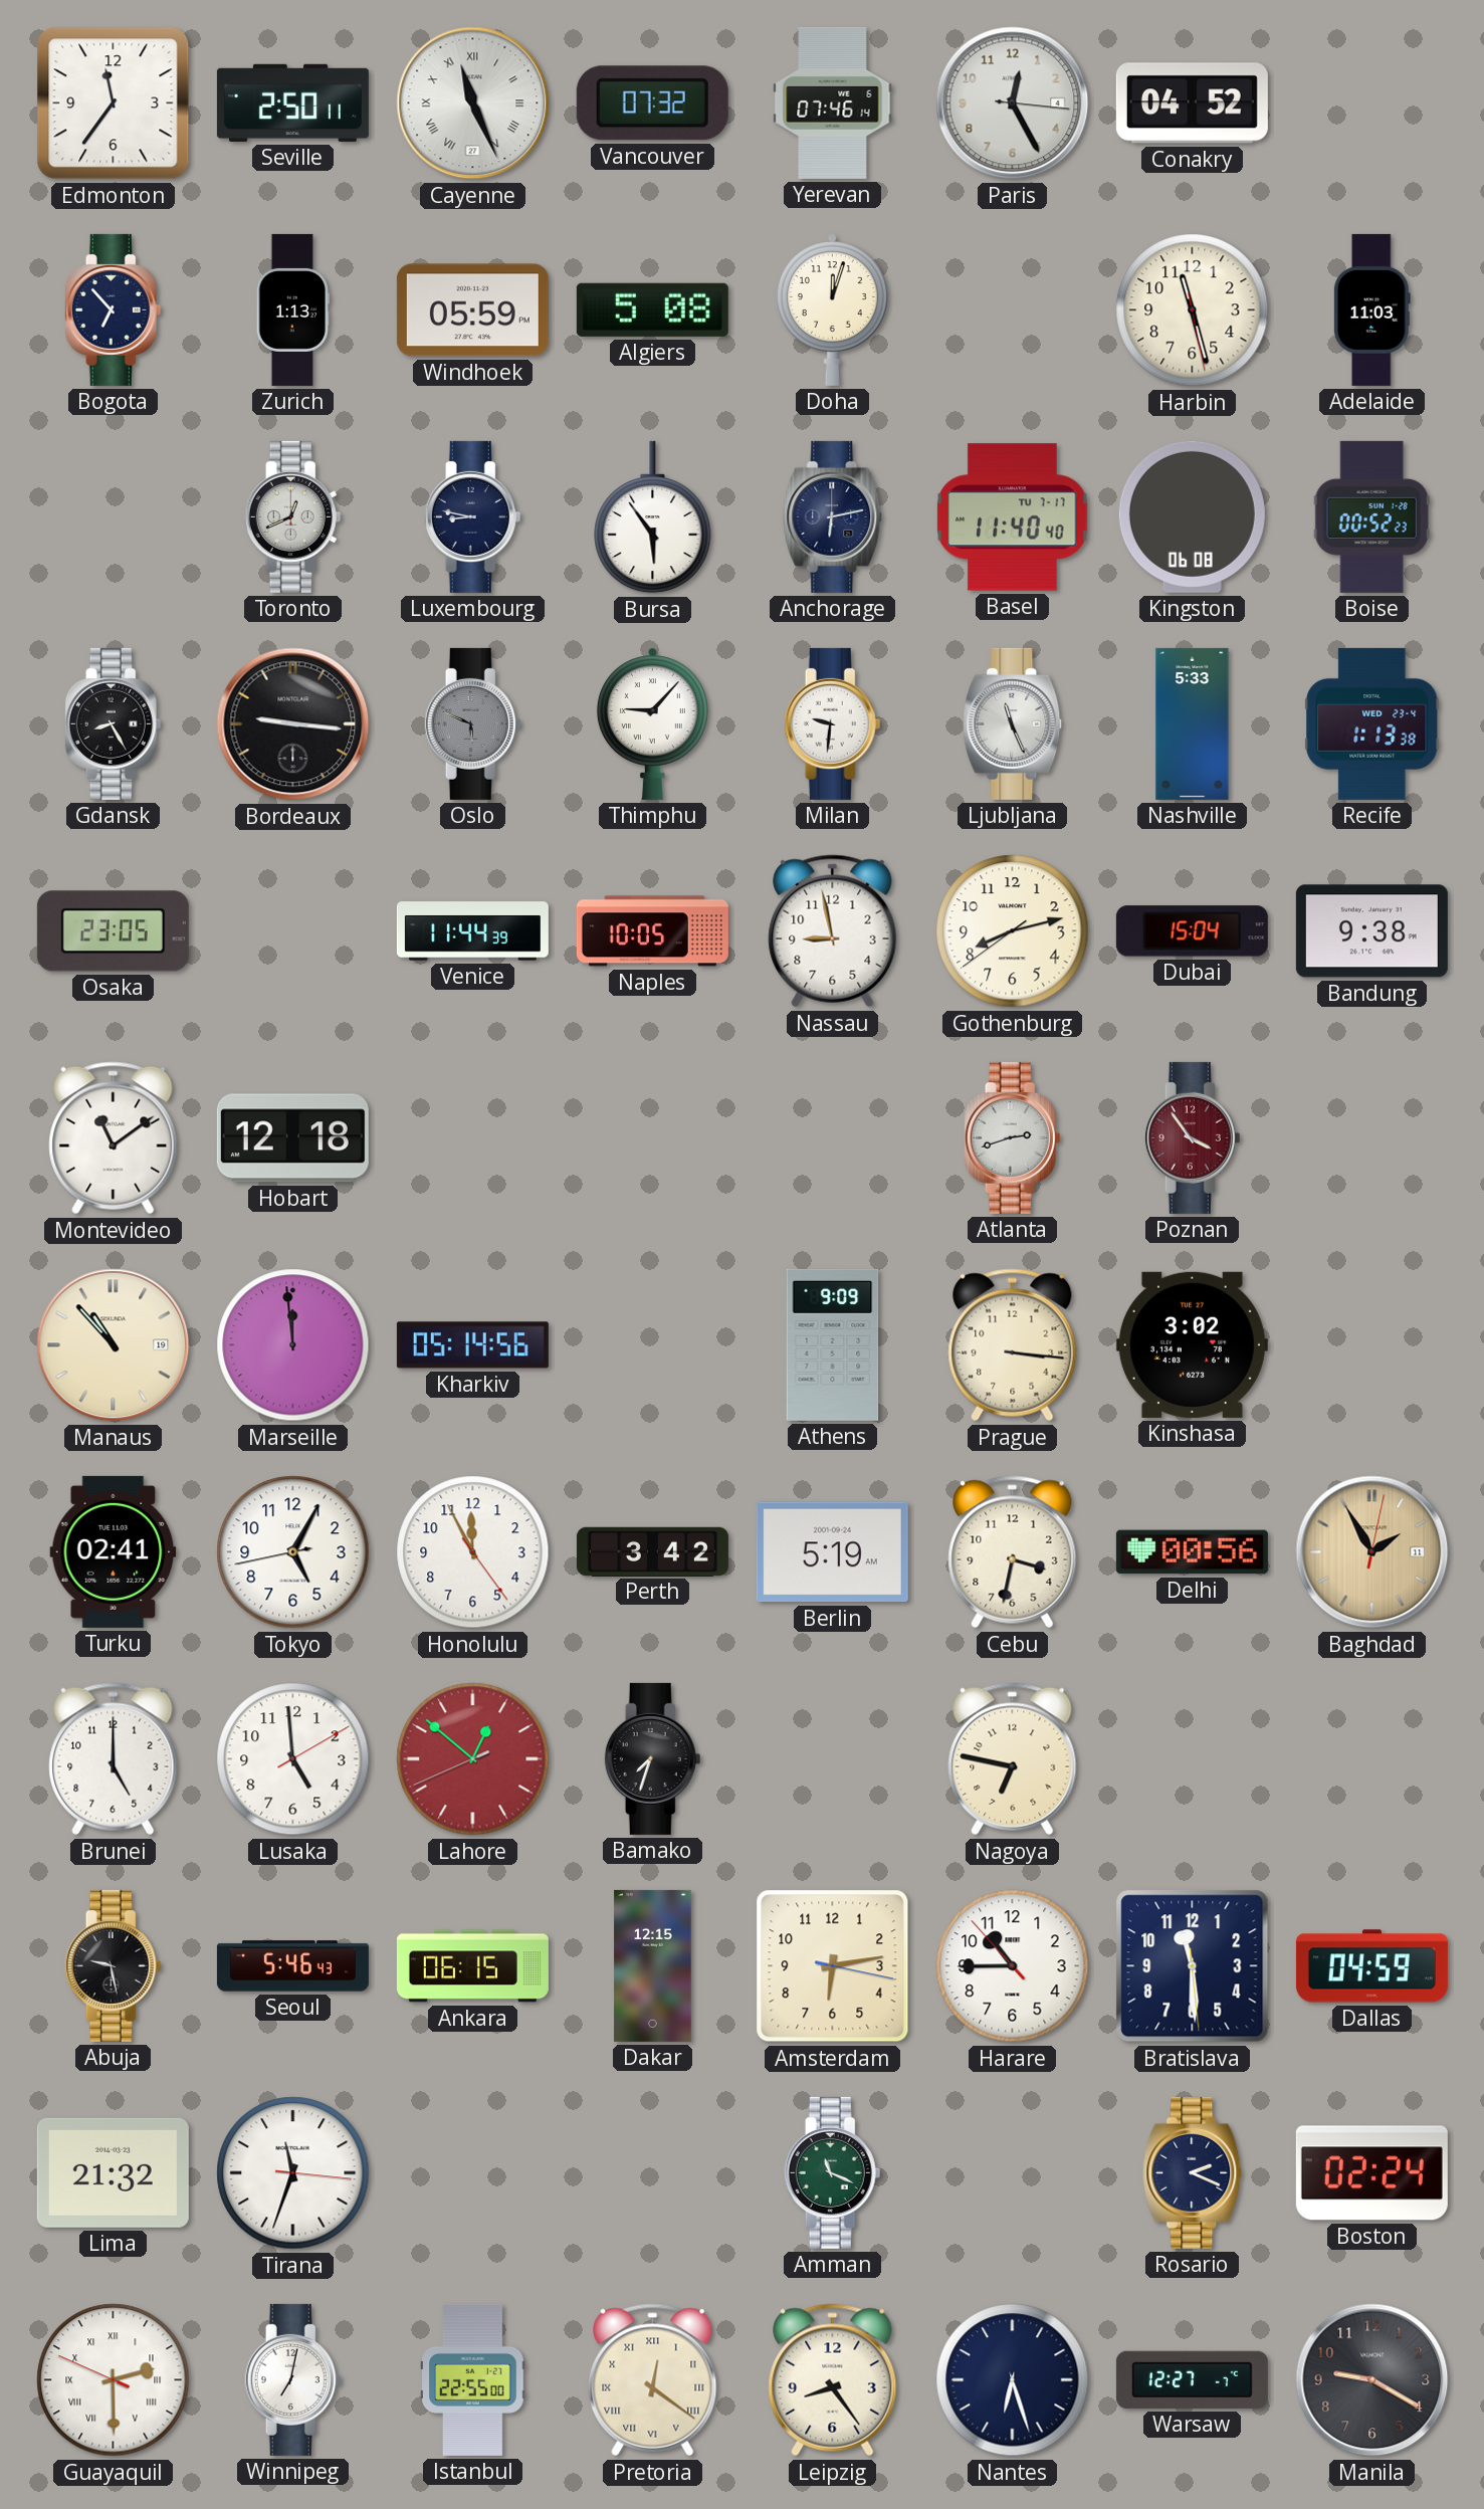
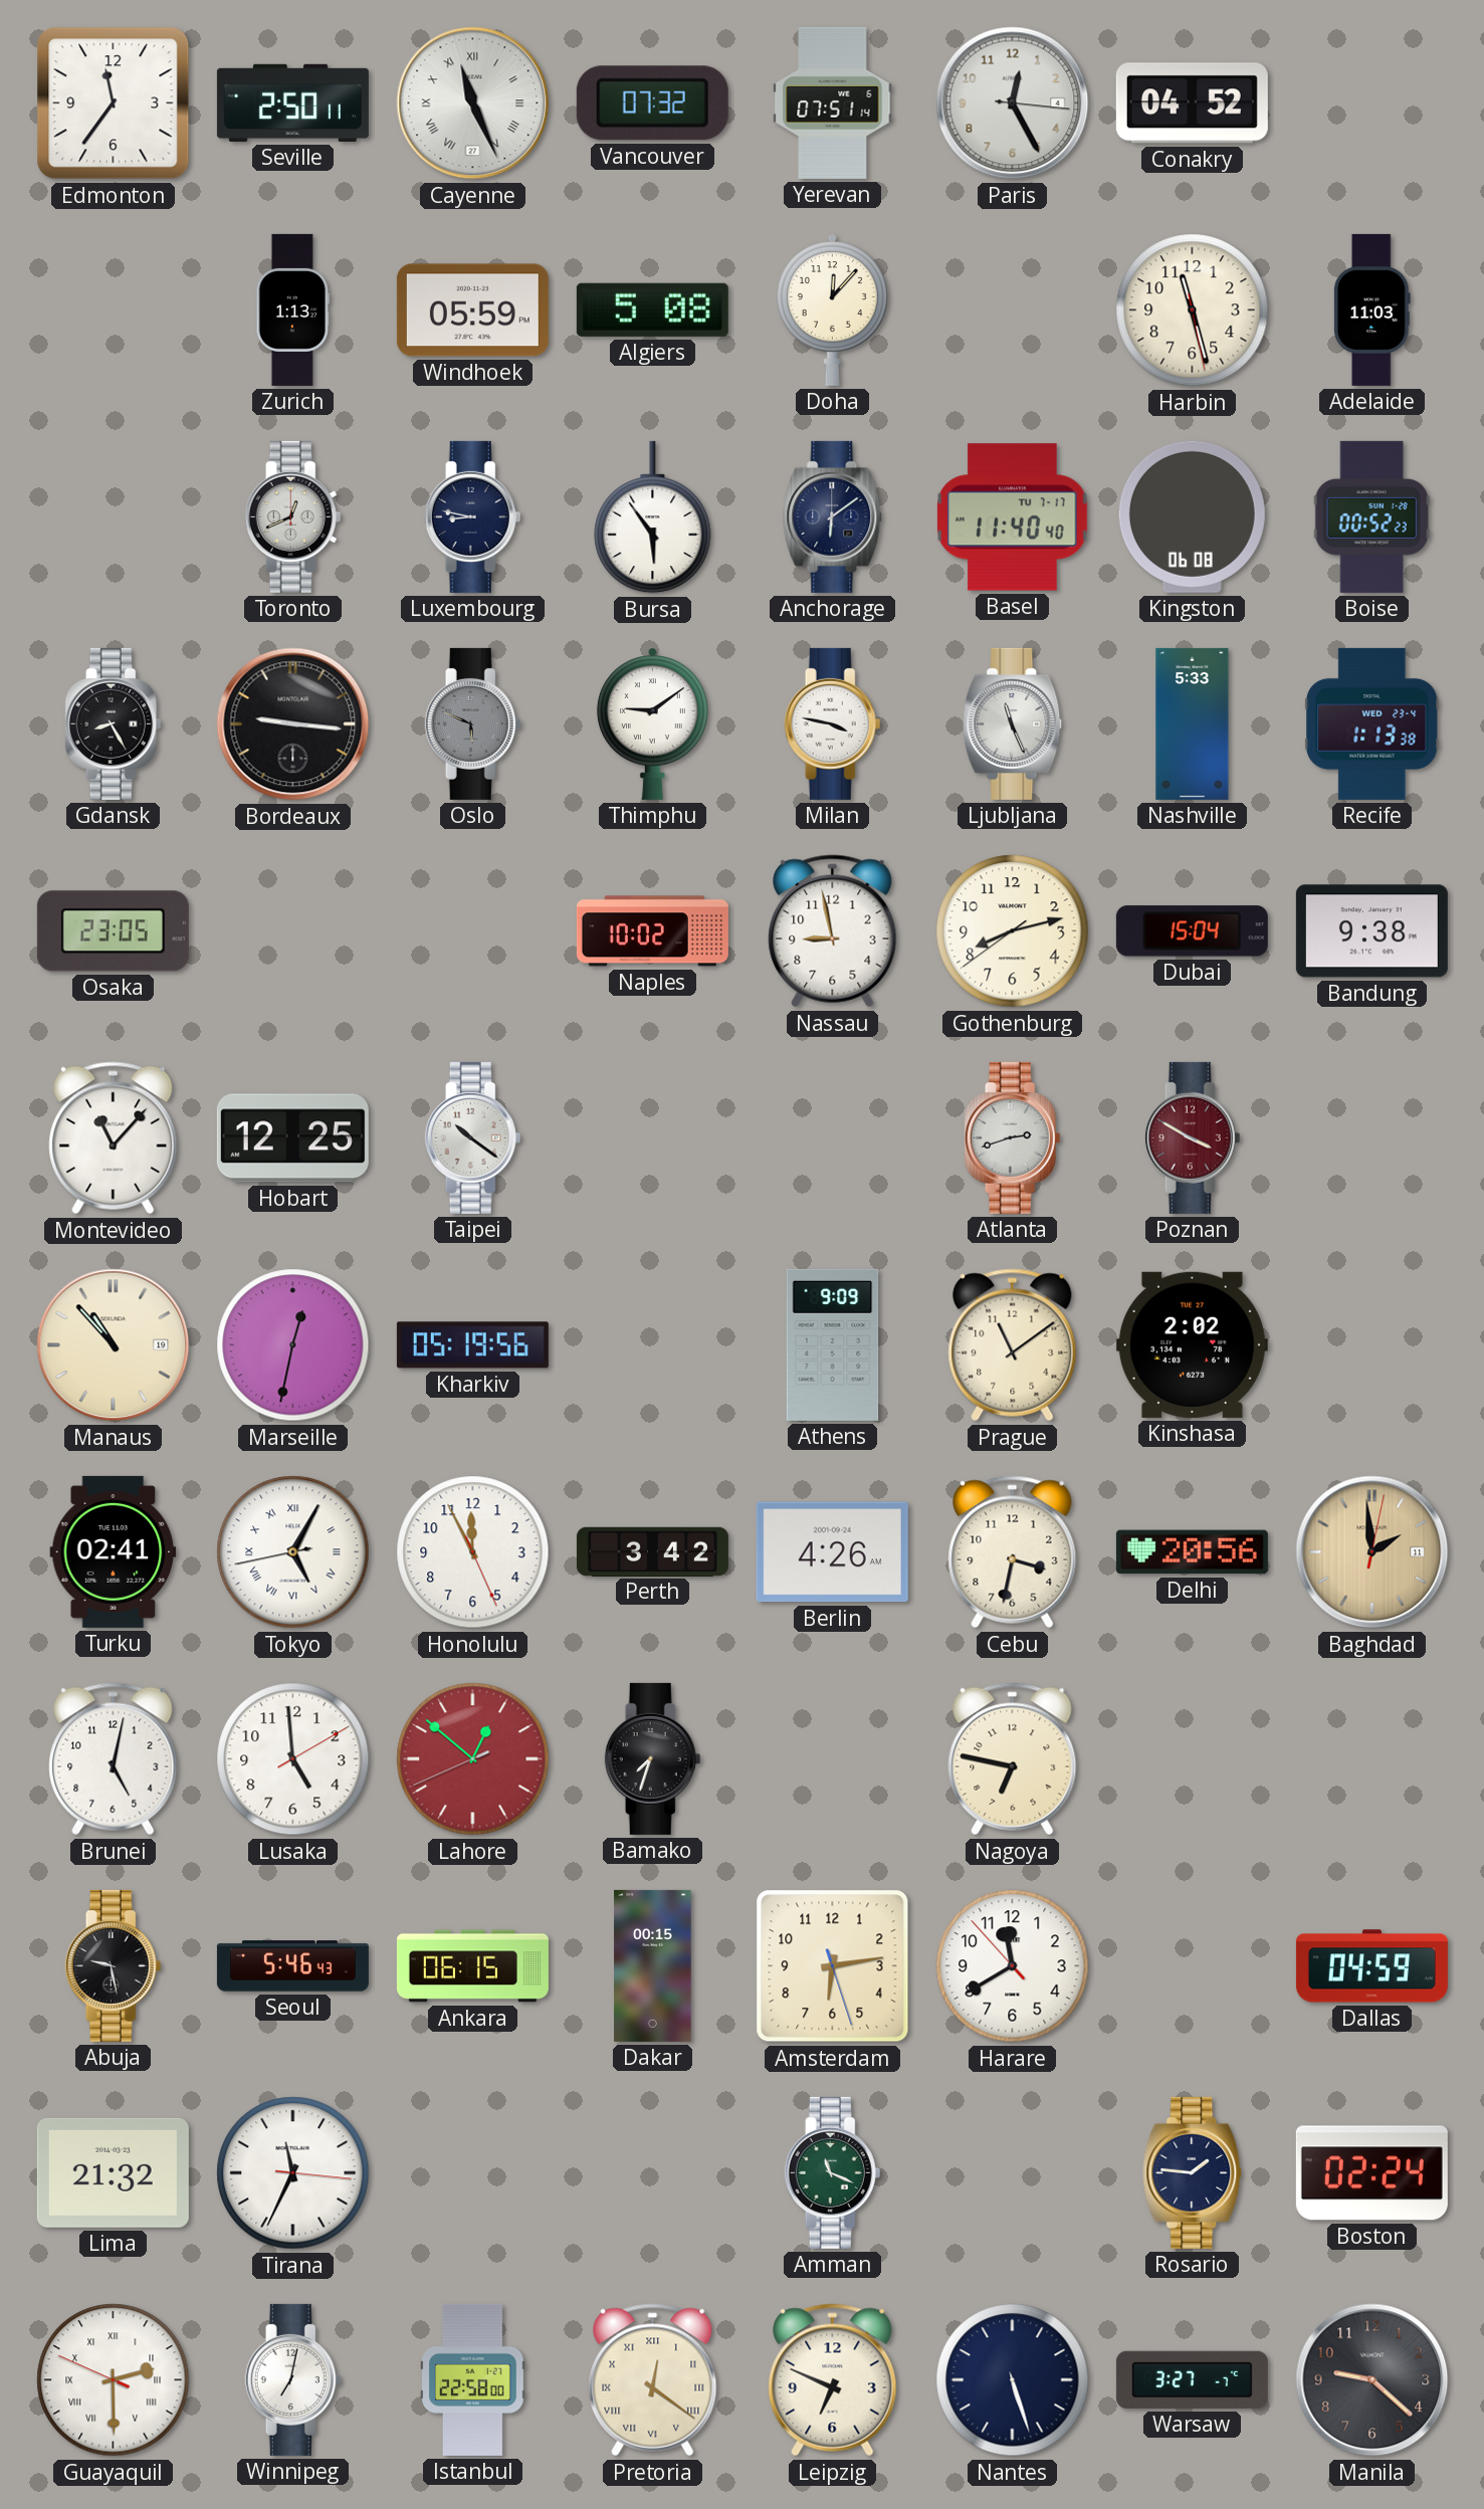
Yerevan: 07:46 -> 07:51
Bogota: 6:53 -> none
Doha: 12:03 -> 12:07
Anchorage: 6:13 -> 6:09
Thimphu: 9:07 -> 9:09
Milan: 9:31 -> 3:47
Venice: 11:44 -> none
Naples: 10:05 -> 10:02
Montevideo: 11:09 -> 11:07
Hobart: 12:18 -> 12:25
Taipei: none -> 10:21
Poznan: 3:54 -> 3:50
Marseille: 11:59 -> 12:32
Kharkiv: 05:14 -> 05:19
Prague: 3:16 -> 11:09
Kinshasa: 3:02 -> 2:02
Tokyo numerals: Arabic -> Roman
Honolulu: 11:55:24 -> 11:55:26
Berlin: 5:19 -> 4:26
Delhi: 00:56 -> 20:56
Baghdad: 1:55 -> 1:59
Brunei: 5:00 -> 5:02
Dakar: 12:15 -> 00:15
Amsterdam: 6:13:17 -> 6:13:27
Harare: 10:44 -> 11:39
Bratislava: 11:29 -> none
Tirana: 11:33 -> 11:34
Rosario: 2:19 -> 1:46
Istanbul: 22:55 -> 22:58
Leipzig: 8:24 -> 6:49
Nantes: 6:27 -> 5:27
Warsaw: 12:27 -> 3:27
Manila: 9:20 -> 9:22
